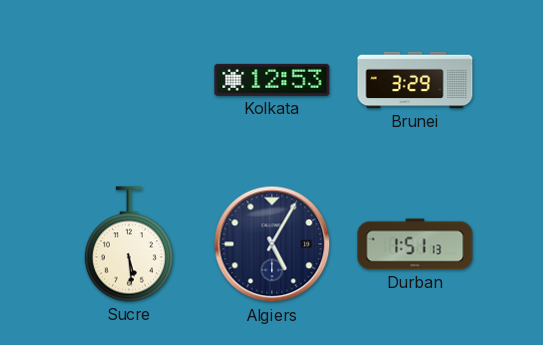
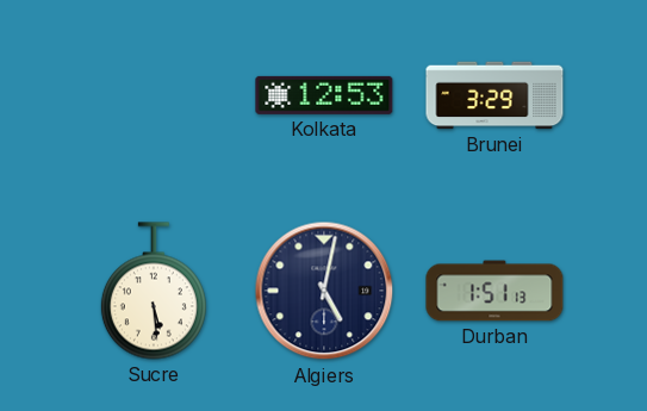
Algiers: 5:05 -> 5:02
